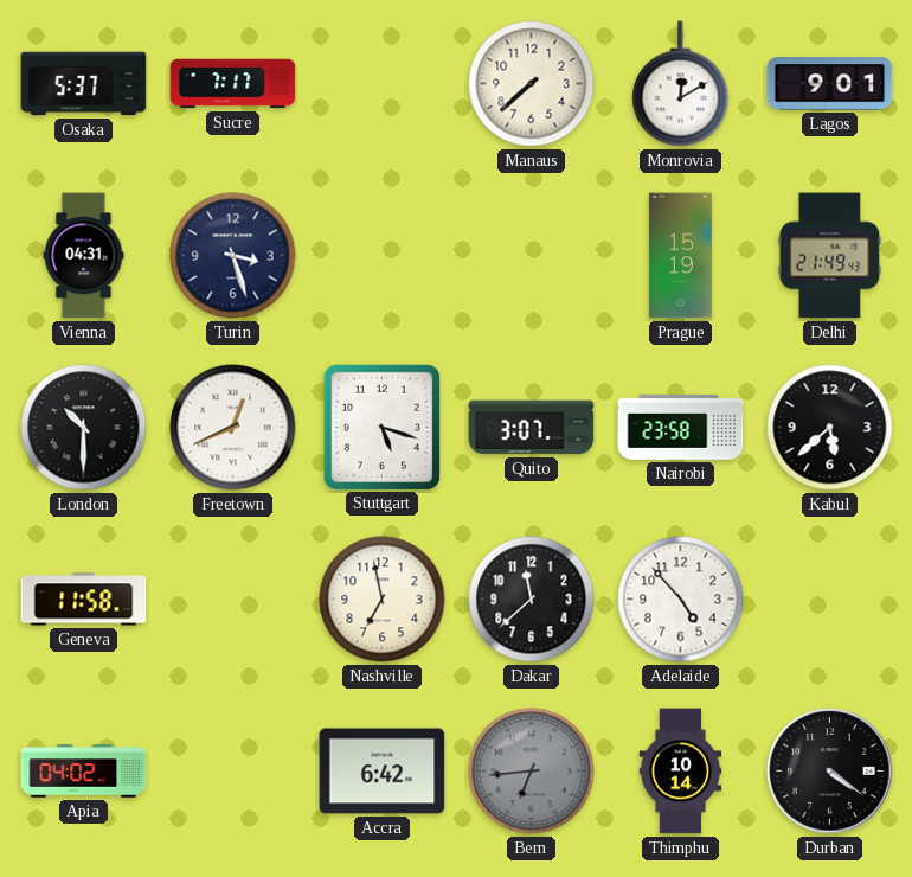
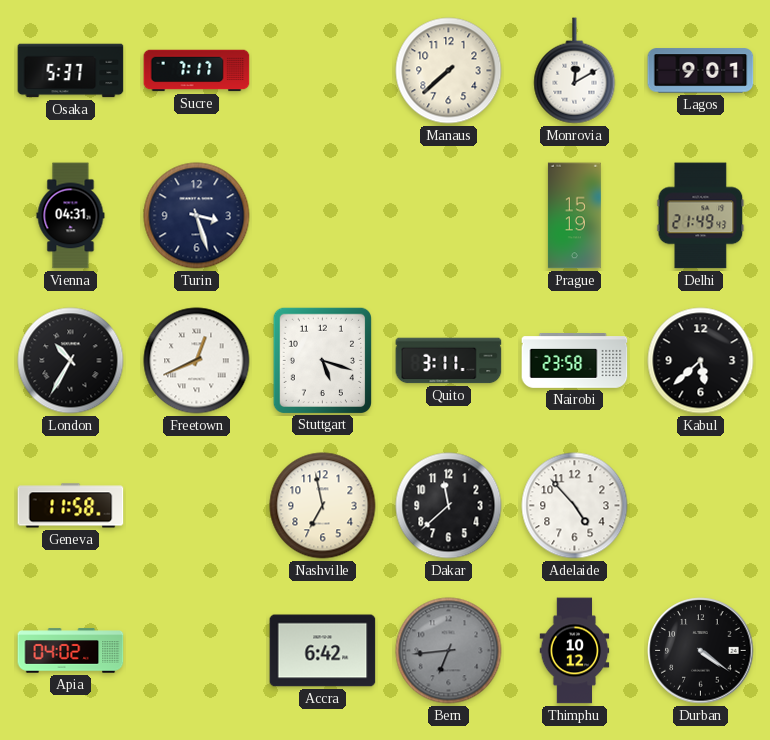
London: 10:30 -> 10:35
Quito: 3:07 -> 3:11
Thimphu: 10:14 -> 10:12
